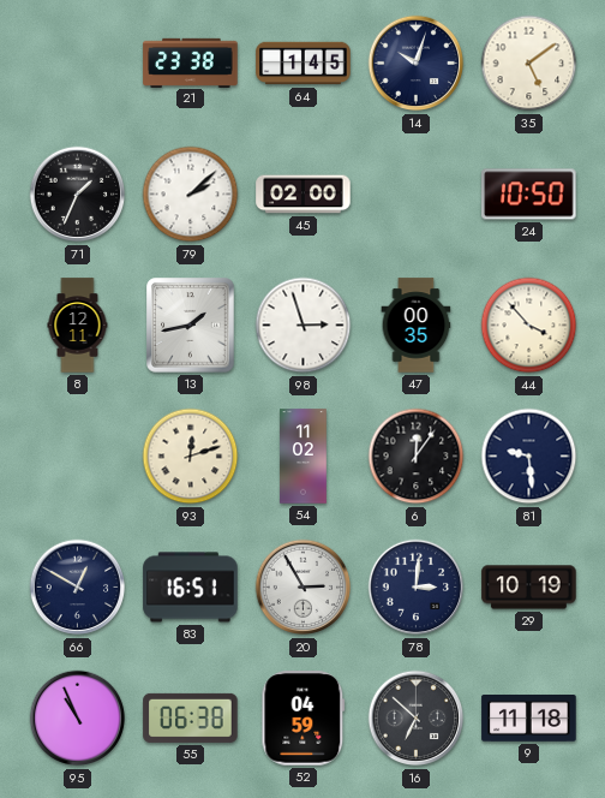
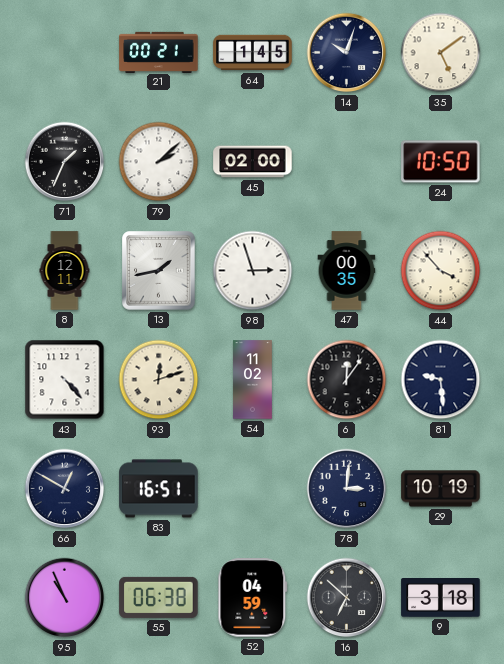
21: 23:38 -> 00:21
43: none -> 4:23
20: 2:55 -> none
9: 11:18 -> 3:18
